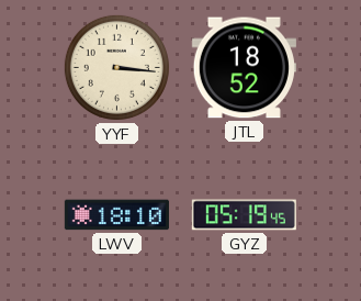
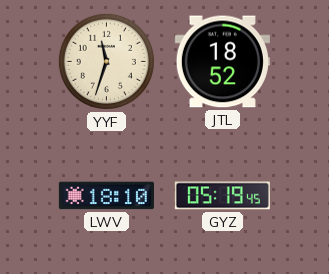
YYF: 3:16 -> 11:33
